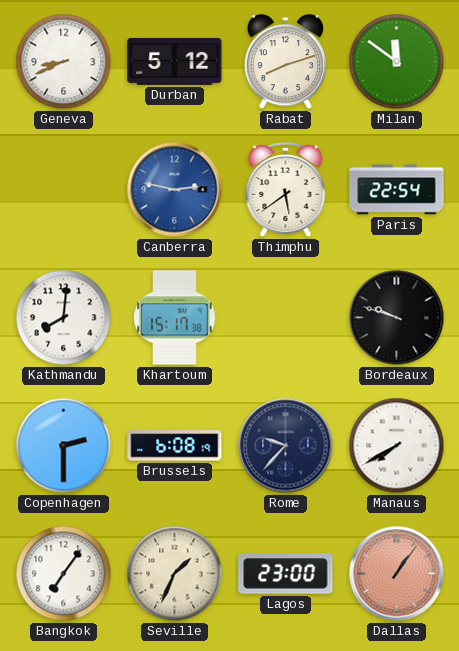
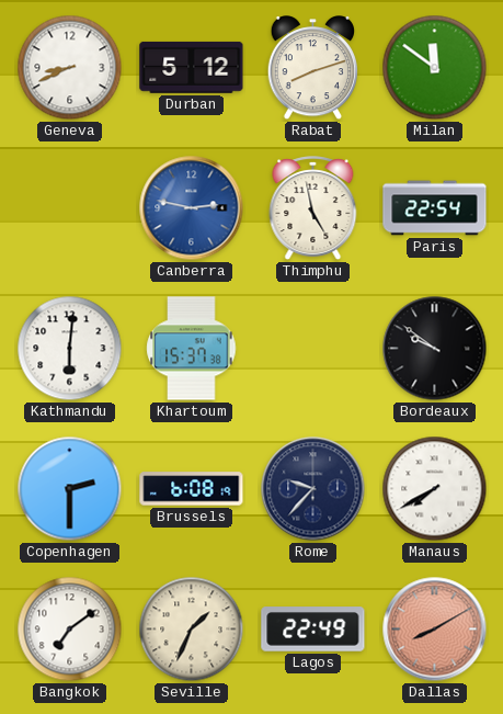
Thimphu: 5:39 -> 4:58
Kathmandu: 8:01 -> 6:01
Khartoum: 15:17 -> 15:37
Bordeaux: 9:48 -> 9:51
Bangkok: 7:06 -> 7:09
Lagos: 23:00 -> 22:49
Dallas: 1:06 -> 8:10
